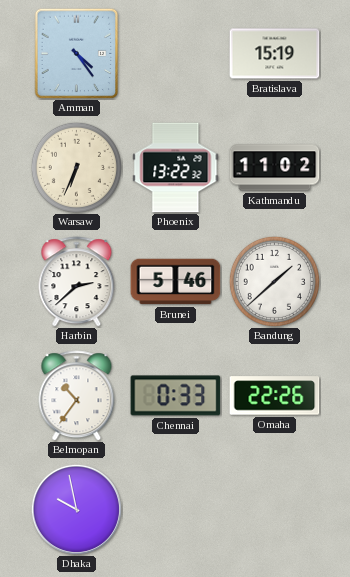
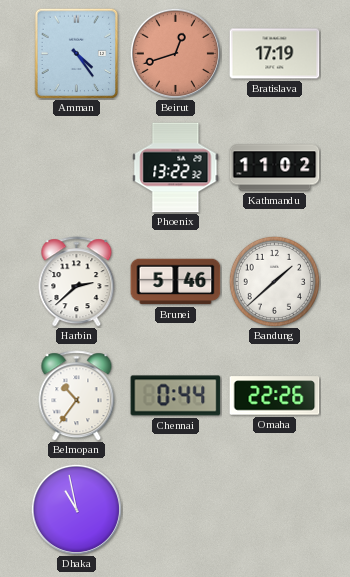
Beirut: none -> 12:42
Bratislava: 15:19 -> 17:19
Warsaw: 6:34 -> none
Chennai: 0:33 -> 0:44
Dhaka: 9:58 -> 10:58
